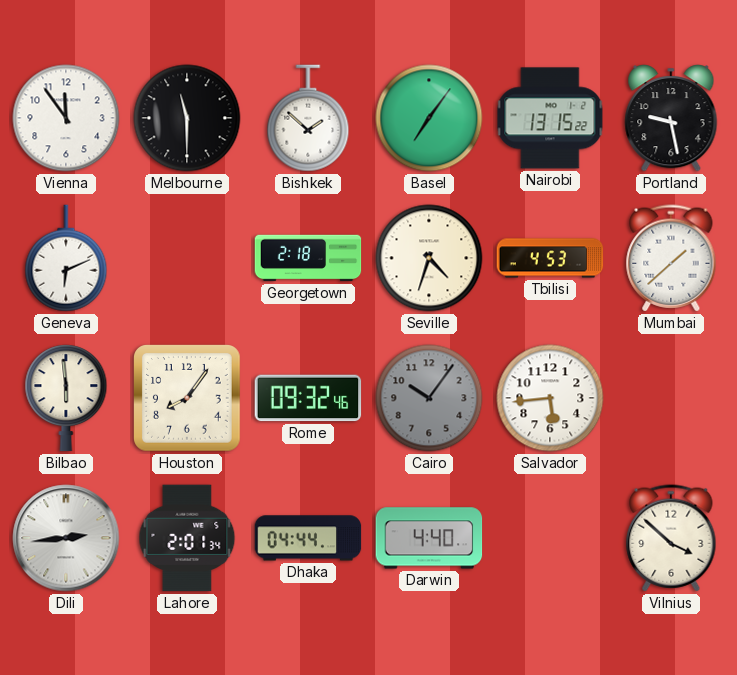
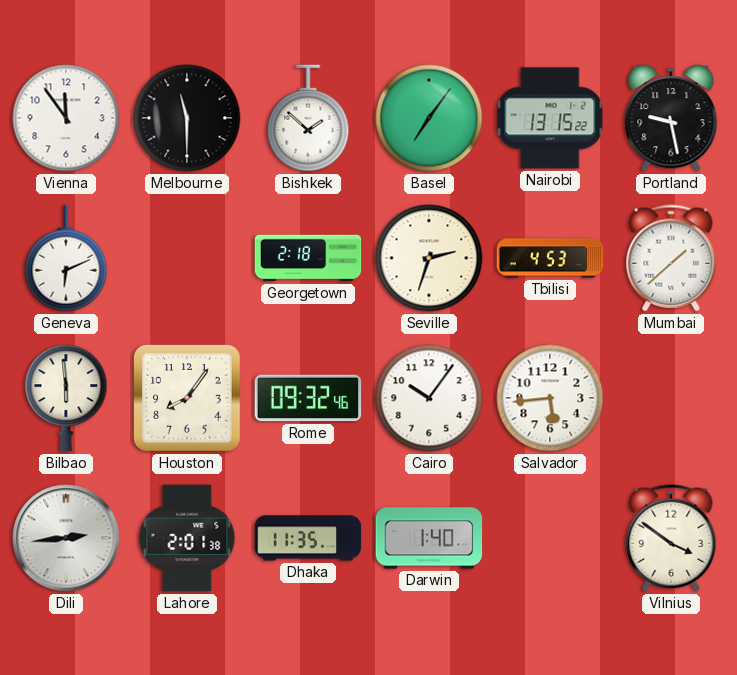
Seville: 4:33 -> 2:33
Cairo dial: grey -> white
Lahore: 2:01:34 -> 2:01:38
Dhaka: 04:44 -> 11:35
Darwin: 4:40 -> 1:40
Vilnius: 3:52 -> 3:51
